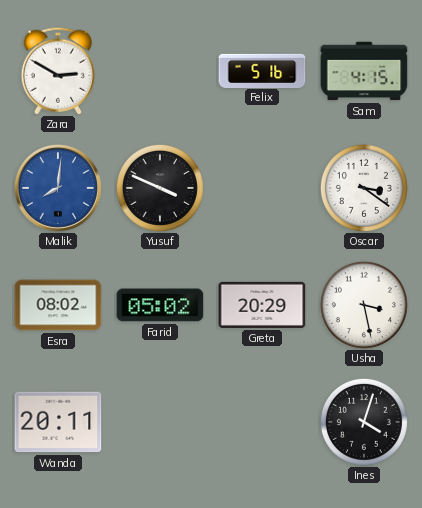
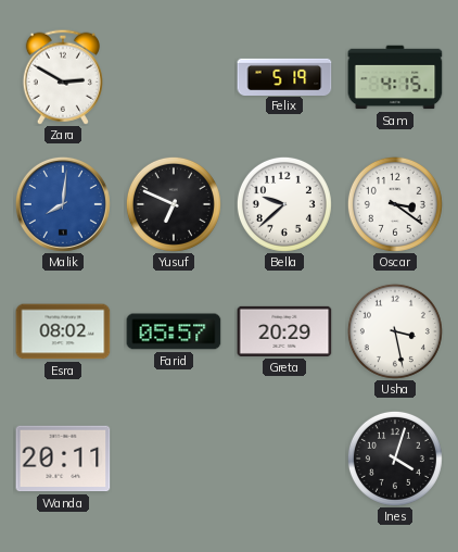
Felix: 5:16 -> 5:19
Yusuf: 3:49 -> 6:49
Bella: none -> 9:38
Farid: 05:02 -> 05:57
